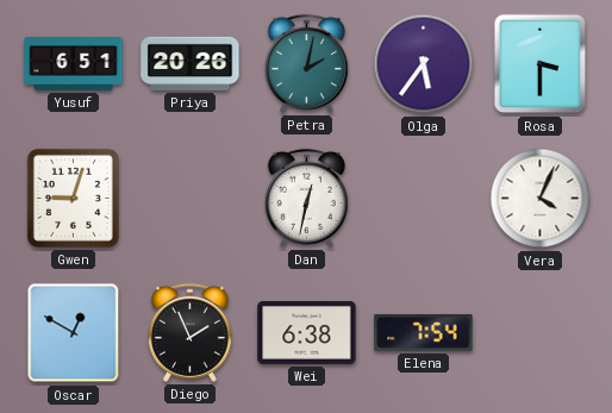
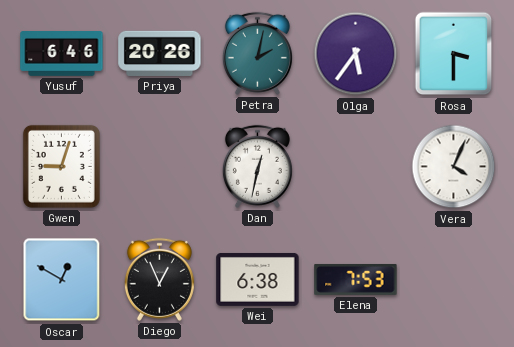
Yusuf: 6:51 -> 6:46
Diego: 1:56 -> 12:56
Elena: 7:54 -> 7:53
